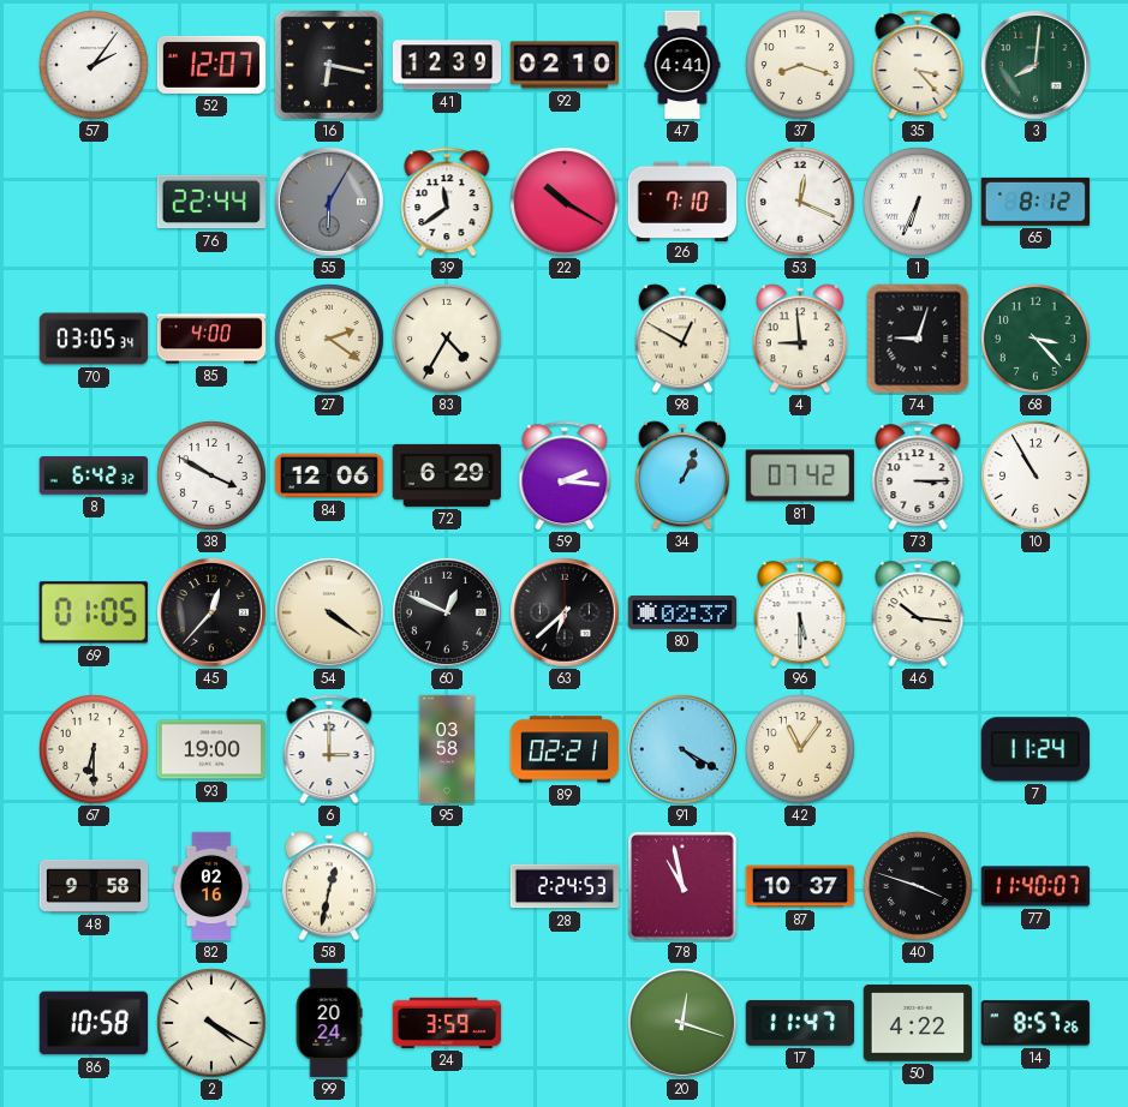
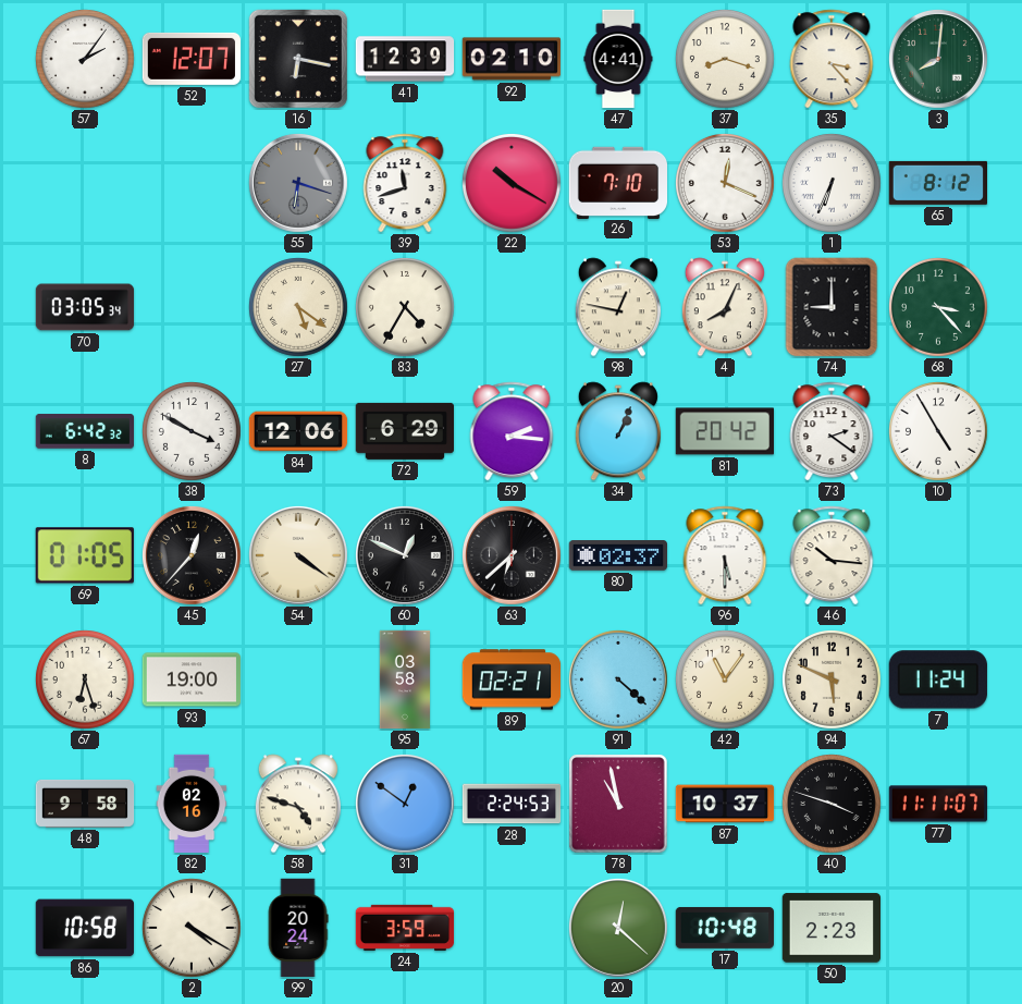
76: 22:44 -> none
55: 6:05 -> 6:18
39: 11:39 -> 11:42
85: 4:00 -> none
27: 2:21 -> 5:21
98: 12:50 -> 12:47
4: 8:59 -> 8:04
74: 9:03 -> 9:00
81: 07:42 -> 20:42
73: 3:15 -> 2:21
10: 10:55 -> 4:55
67: 6:30 -> 6:27
6: 3:00 -> none
91: 4:20 -> 4:22
94: none -> 5:49
58: 12:32 -> 4:48
31: none -> 12:51
77: 11:40 -> 11:11
20: 12:18 -> 12:22
17: 11:47 -> 10:48
50: 4:22 -> 2:23
14: 8:57 -> none
